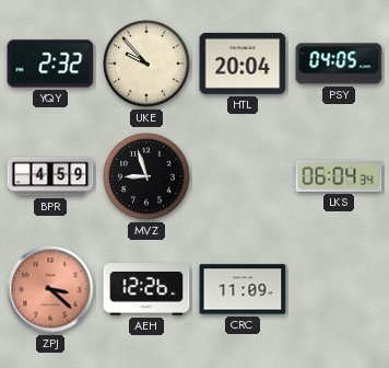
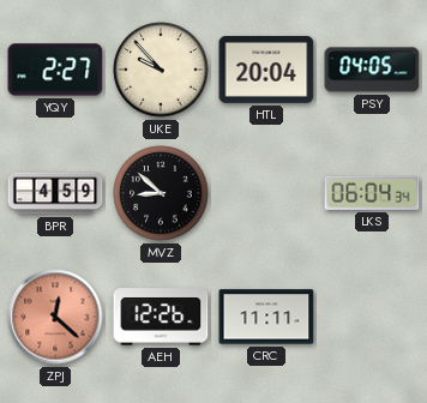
YQY: 2:32 -> 2:27
MVZ: 8:57 -> 8:52
ZPJ: 3:22 -> 12:22
CRC: 11:09 -> 11:11
